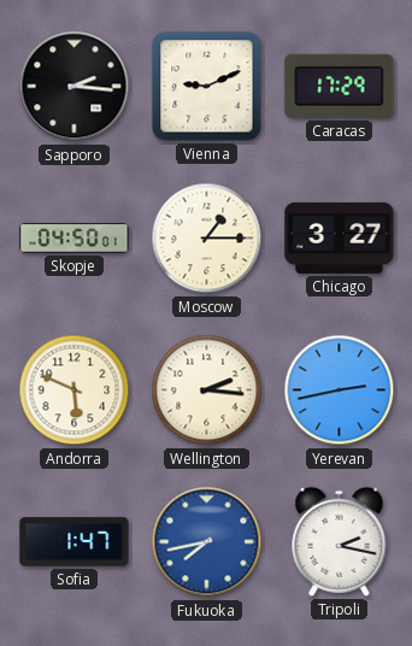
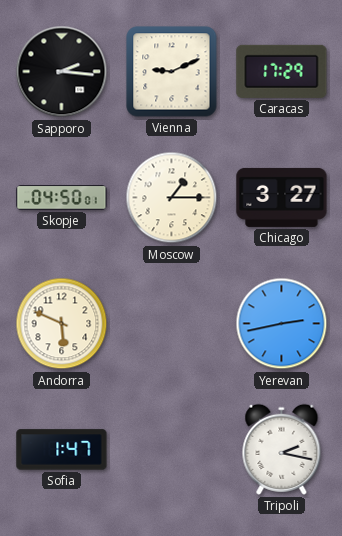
Wellington: 2:16 -> none
Fukuoka: 7:43 -> none
